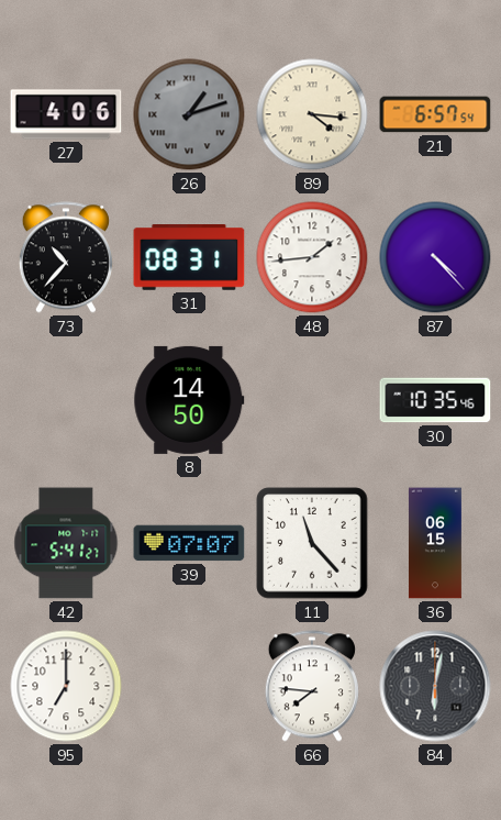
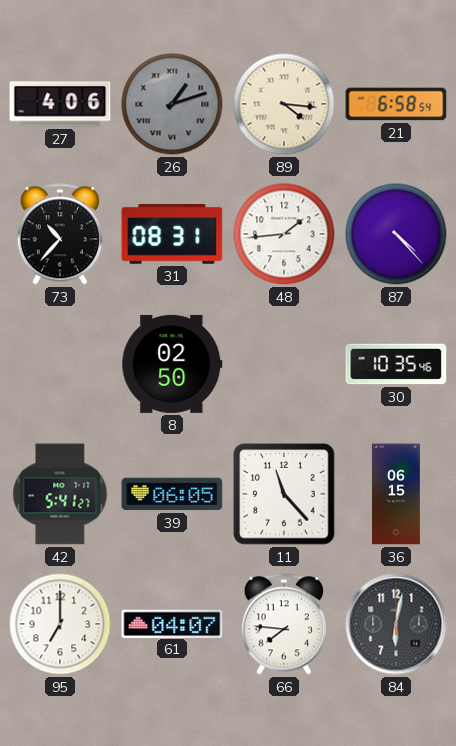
21: 6:57 -> 6:58
8: 14:50 -> 02:50
39: 07:07 -> 06:05
61: none -> 04:07
